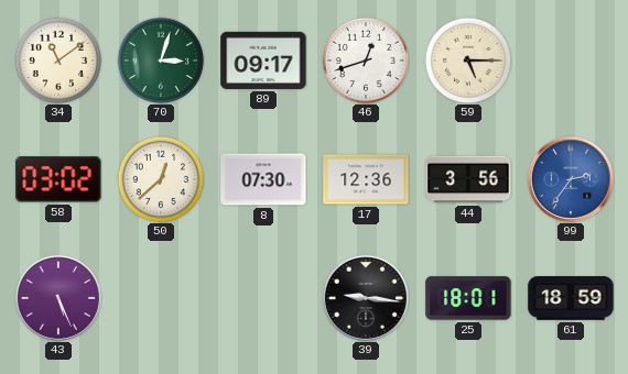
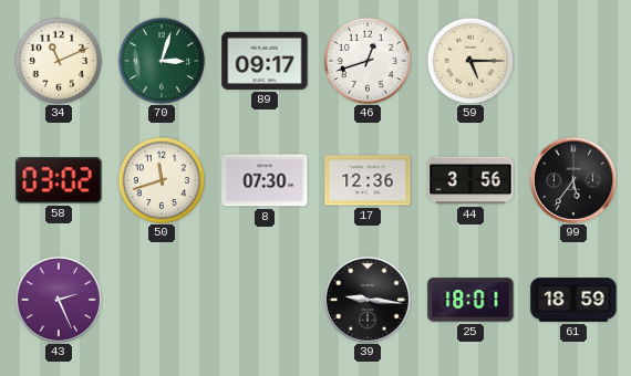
34: 11:09 -> 11:11
50: 12:38 -> 11:42
99: 2:36 -> 5:36
99 dial: blue -> black
43: 5:26 -> 2:26
